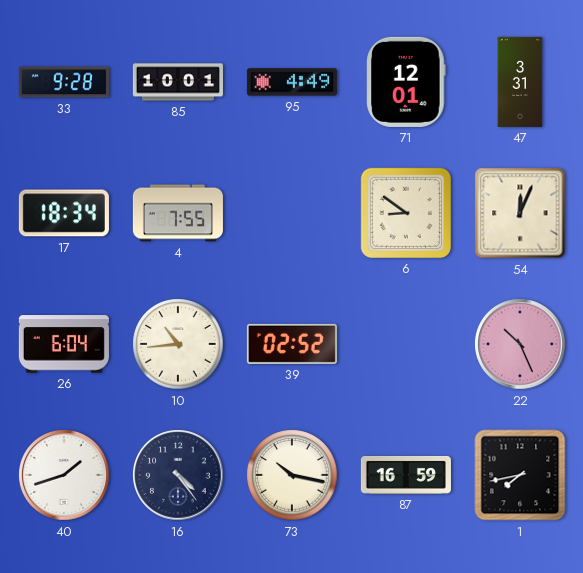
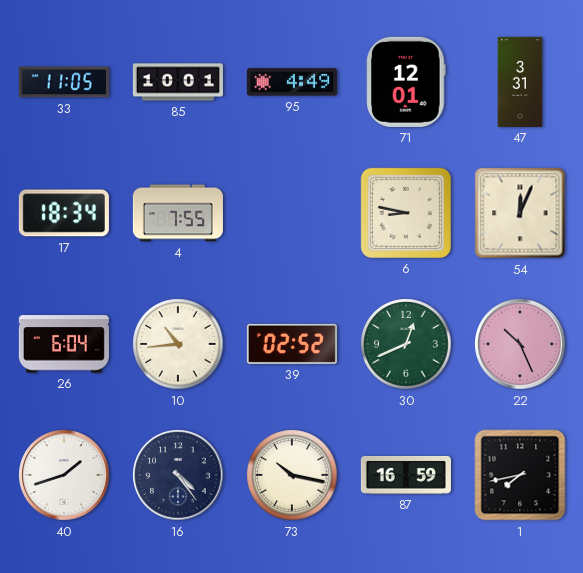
33: 9:28 -> 11:05
6: 8:51 -> 8:47
30: none -> 12:41
